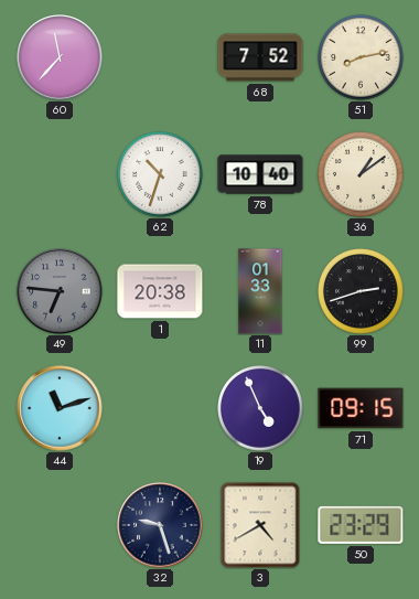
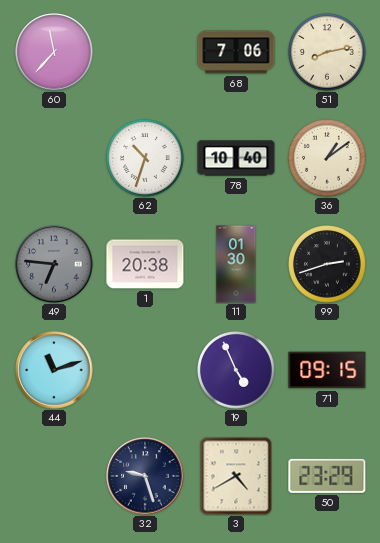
68: 7:52 -> 7:06
11: 01:33 -> 01:30
